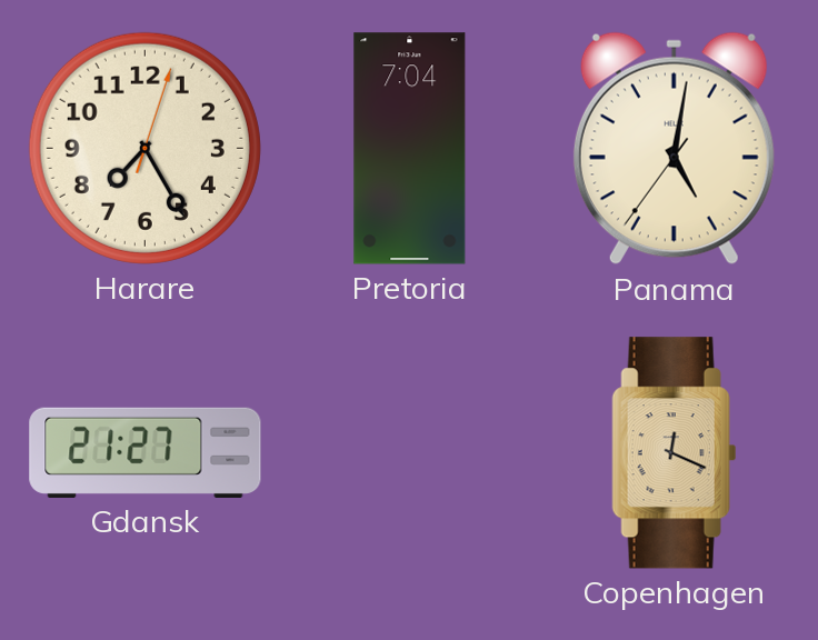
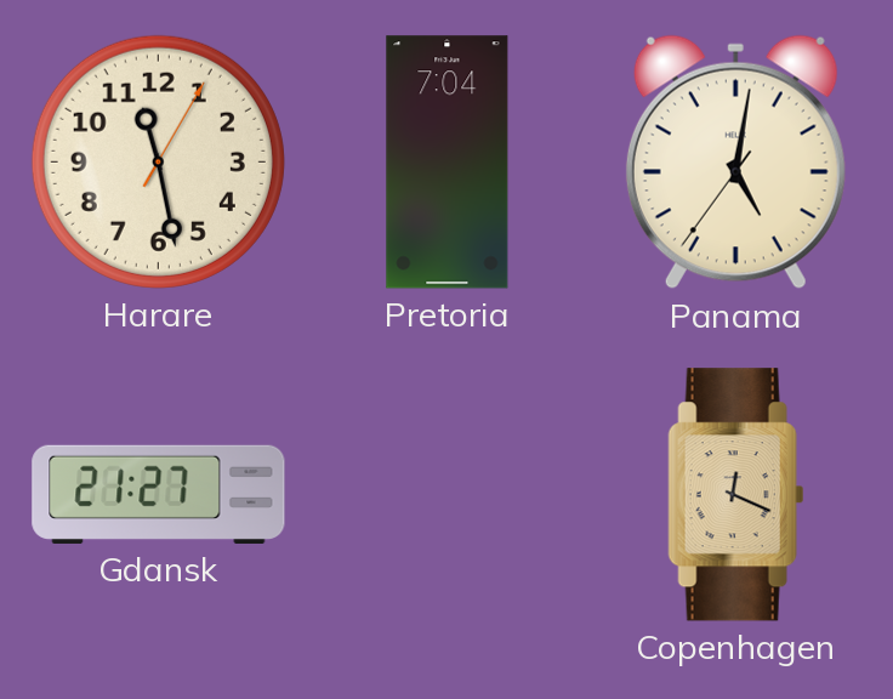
Harare: 7:25 -> 11:28
